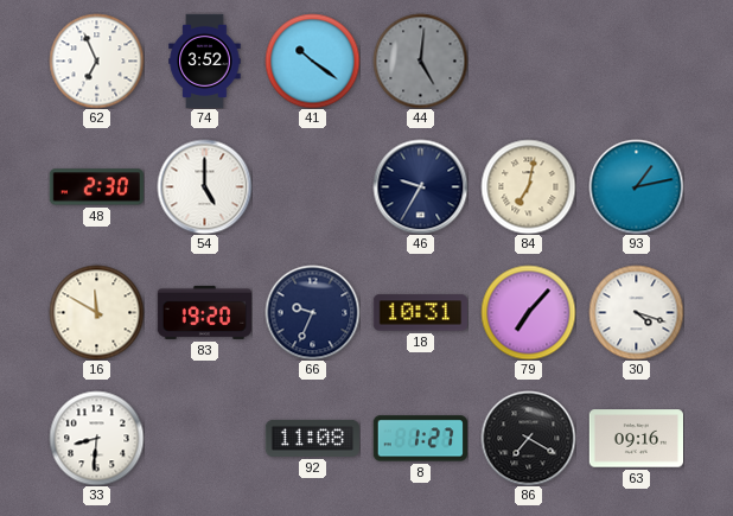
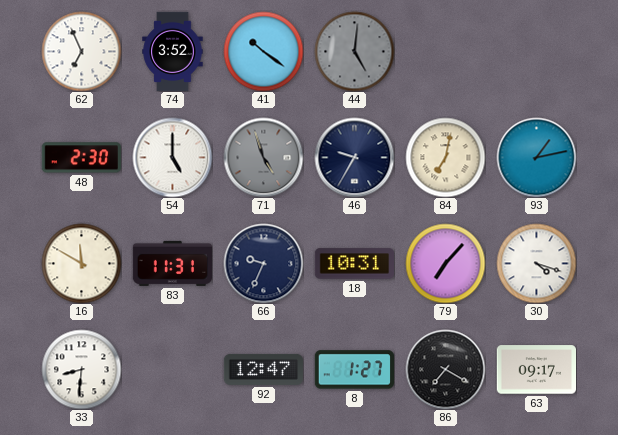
71: none -> 4:57
83: 19:20 -> 11:31
92: 11:08 -> 12:47
63: 09:16 -> 09:17
